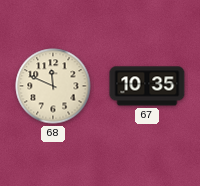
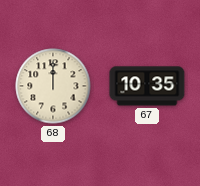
68: 11:49 -> 12:00
